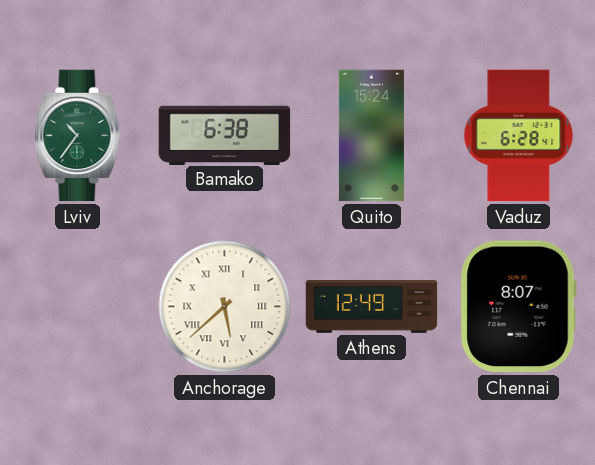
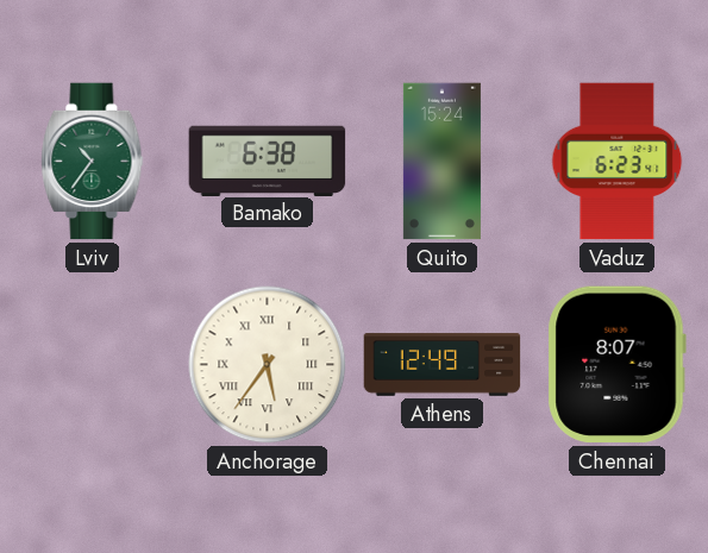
Vaduz: 6:28 -> 6:23
Anchorage: 5:38 -> 5:36
